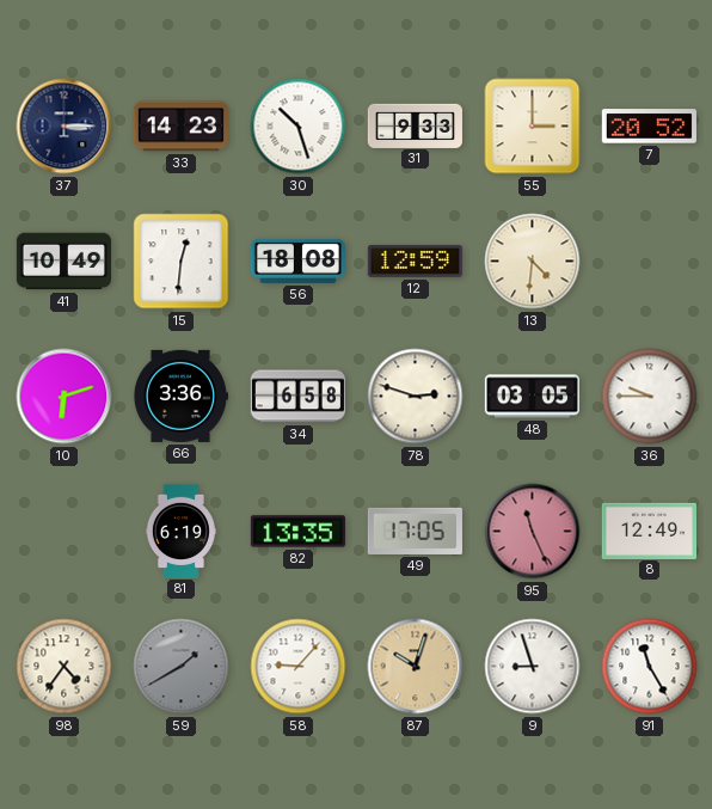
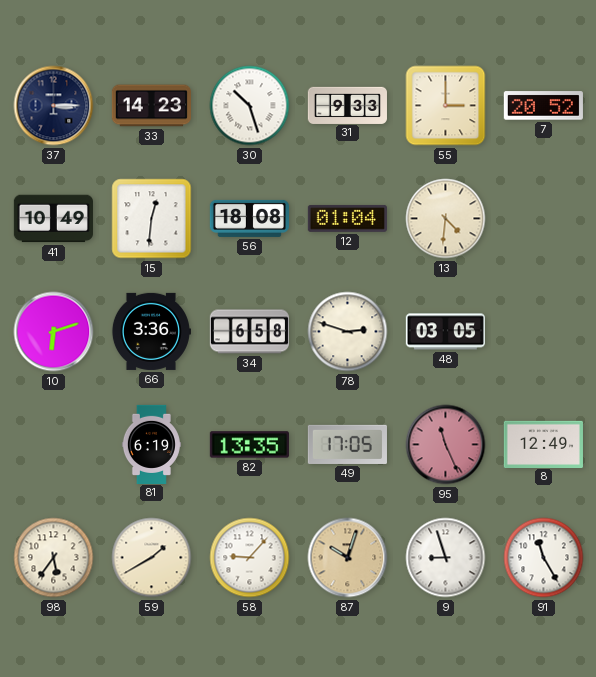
12: 12:59 -> 01:04
36: 9:45 -> none
98: 4:36 -> 5:36
59 dial: grey -> cream
